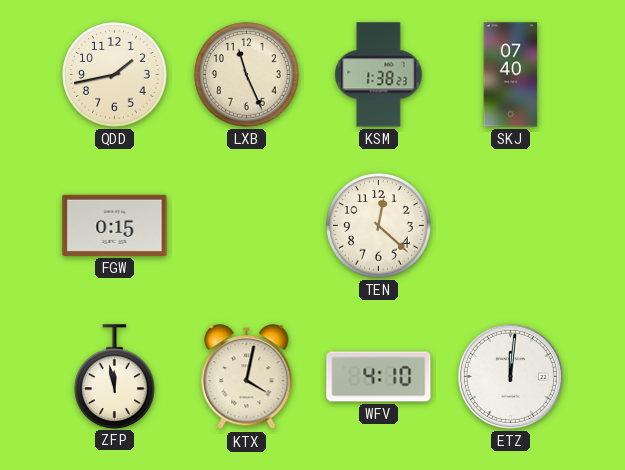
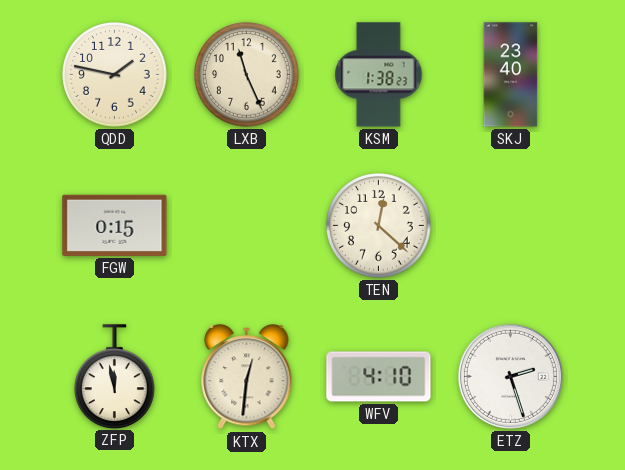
QDD: 1:43 -> 1:47
SKJ: 07:40 -> 23:40
KTX: 4:02 -> 12:31
ETZ: 12:01 -> 2:27
